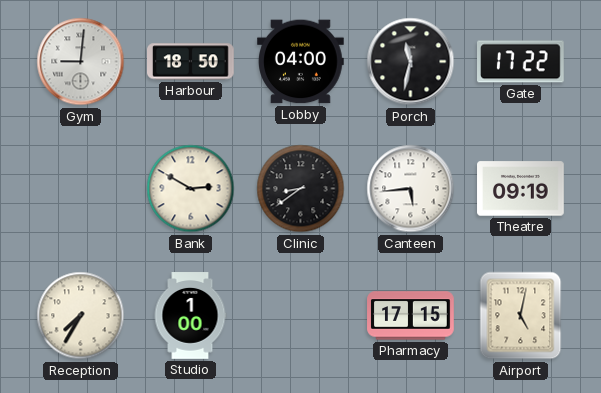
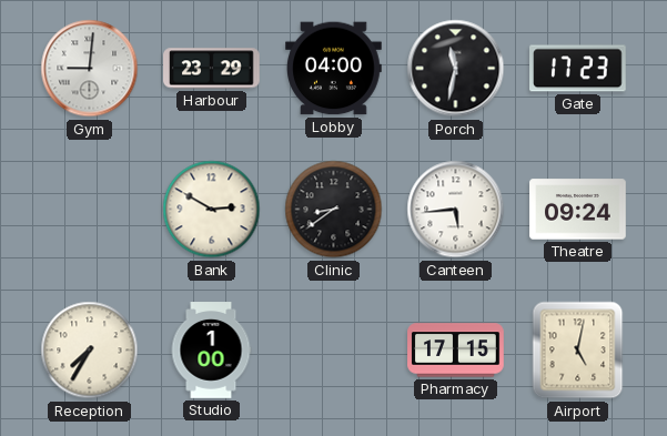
Harbour: 18:50 -> 23:29
Gate: 17:22 -> 17:23
Theatre: 09:19 -> 09:24
